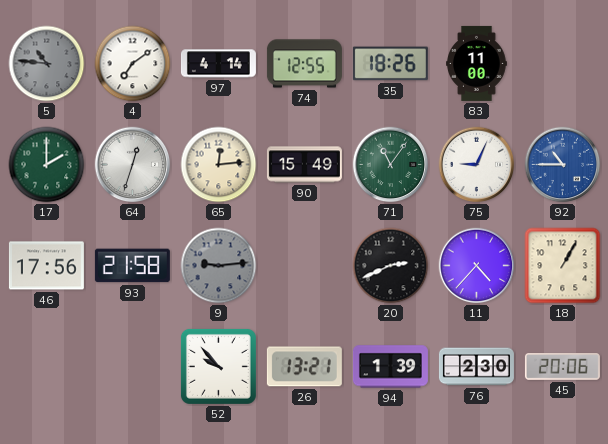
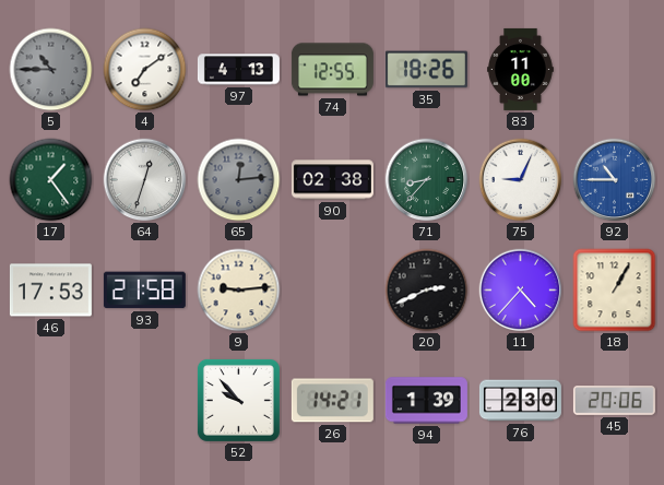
5: 10:46 -> 10:45
97: 4:14 -> 4:13
17: 2:00 -> 1:24
65 dial: cream -> grey
90: 15:49 -> 02:38
71: 11:06 -> 8:37
46: 17:56 -> 17:53
9 dial: grey -> cream
26: 13:21 -> 14:21
